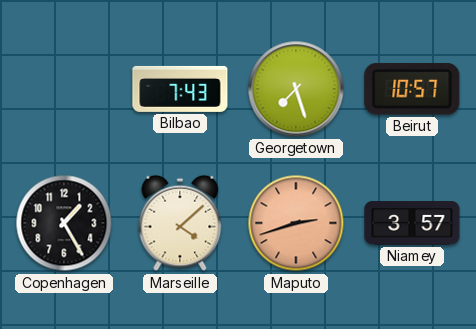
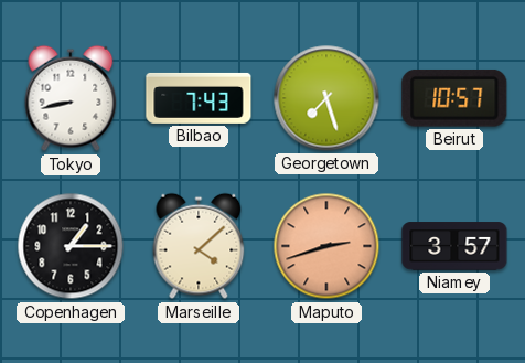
Tokyo: none -> 8:43
Copenhagen: 1:25 -> 1:15
